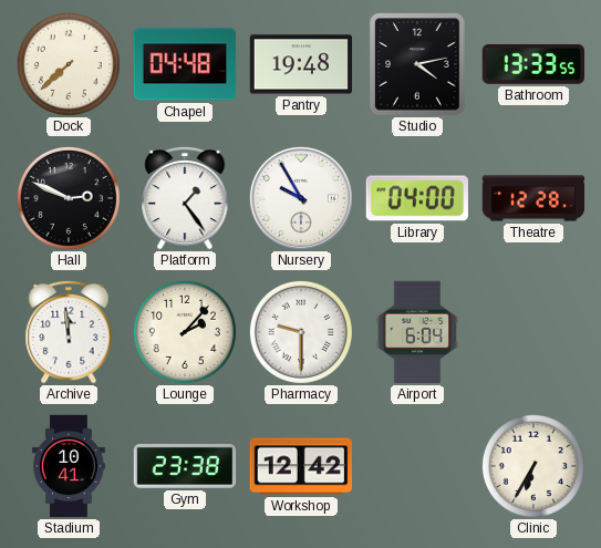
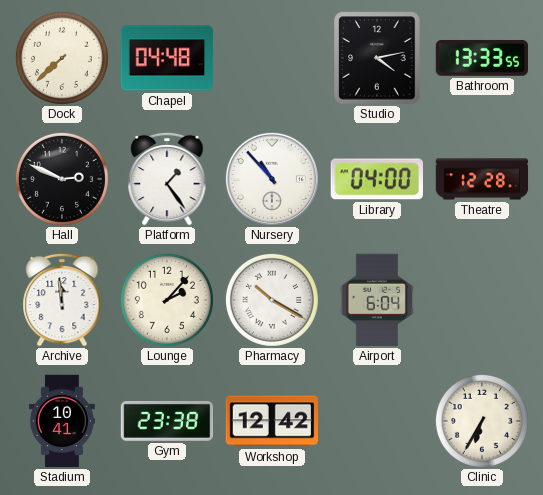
Pantry: 19:48 -> none
Nursery: 9:55 -> 10:53
Pharmacy: 9:30 -> 10:20
